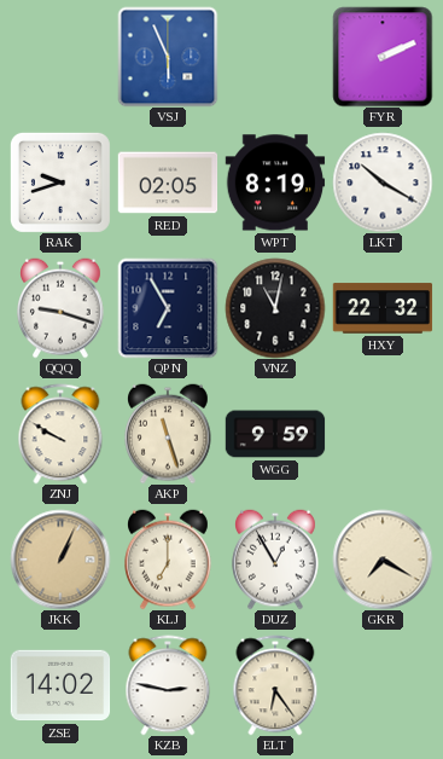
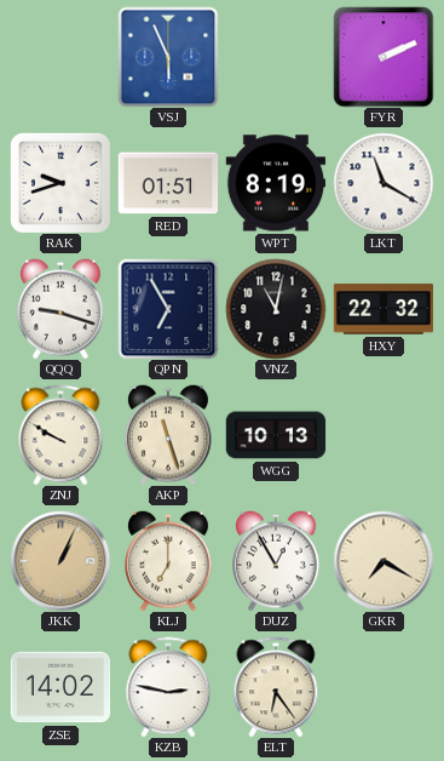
RED: 02:05 -> 01:51
LKT: 10:20 -> 11:20
WGG: 9:59 -> 10:13
